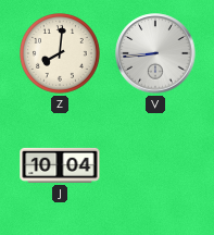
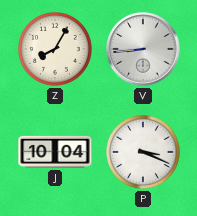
Z: 8:01 -> 8:05
P: none -> 3:19
